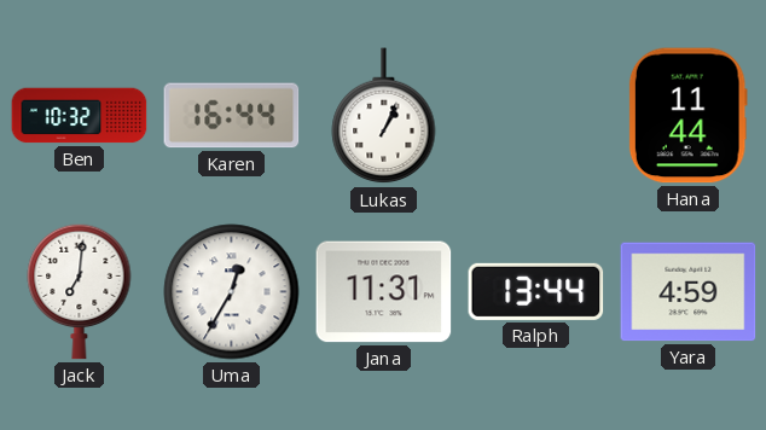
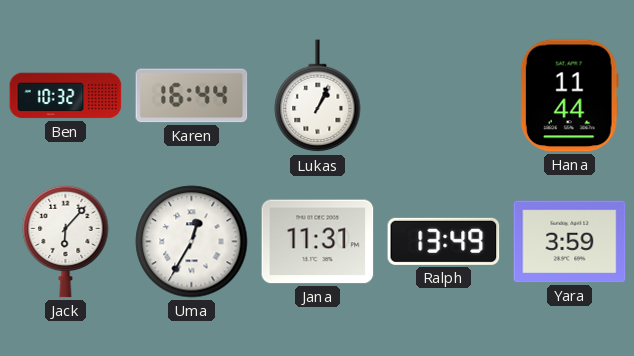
Jack: 7:01 -> 6:07
Ralph: 13:44 -> 13:49
Yara: 4:59 -> 3:59
